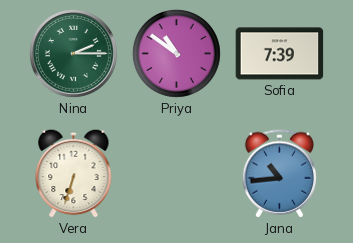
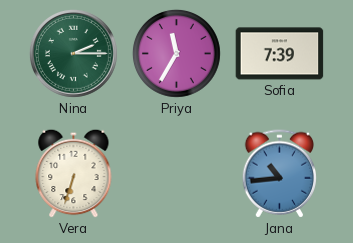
Priya: 10:51 -> 11:35
